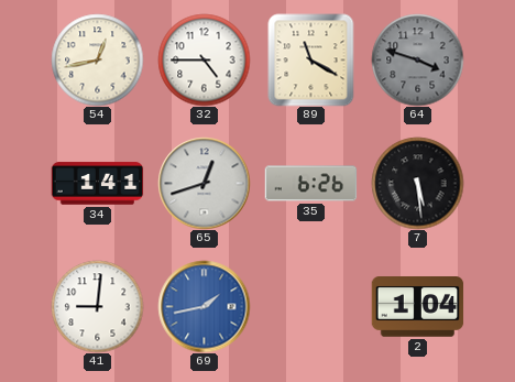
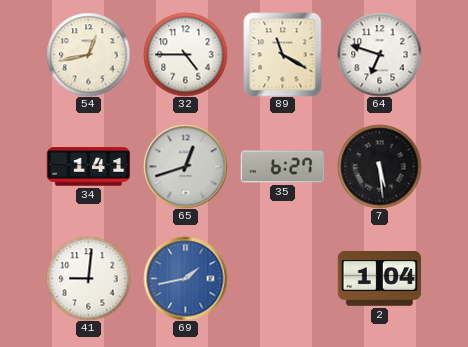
64: 3:48 -> 6:48
64 dial: grey -> white
35: 6:26 -> 6:27
